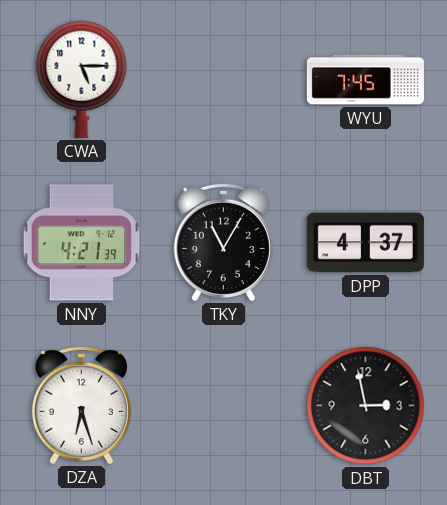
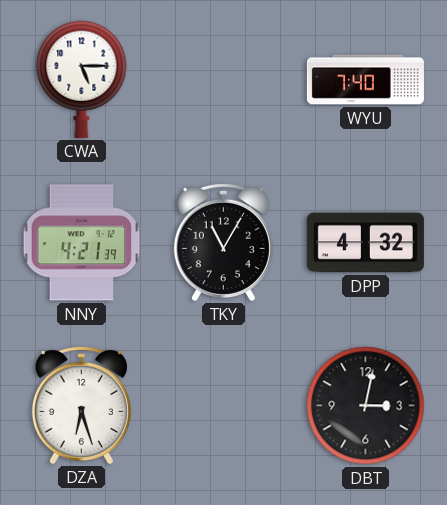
WYU: 7:45 -> 7:40
DPP: 4:37 -> 4:32
DBT: 2:58 -> 3:02
